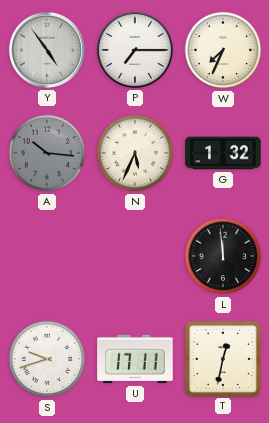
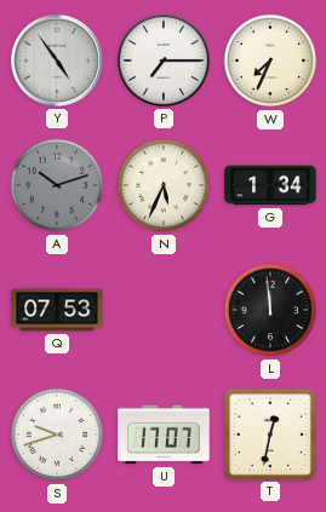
A: 10:16 -> 10:12
G: 1:32 -> 1:34
Q: none -> 07:53
U: 17:11 -> 17:07
